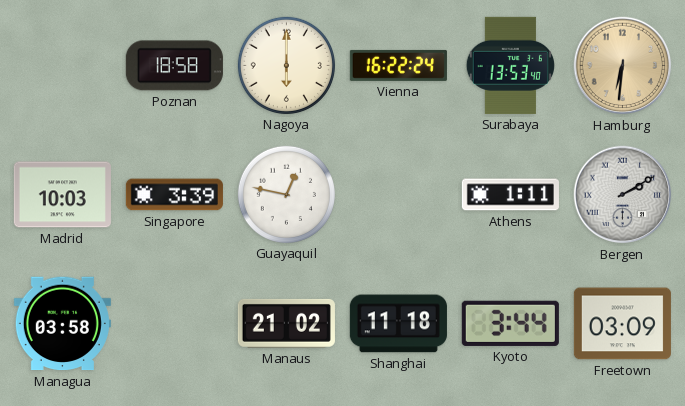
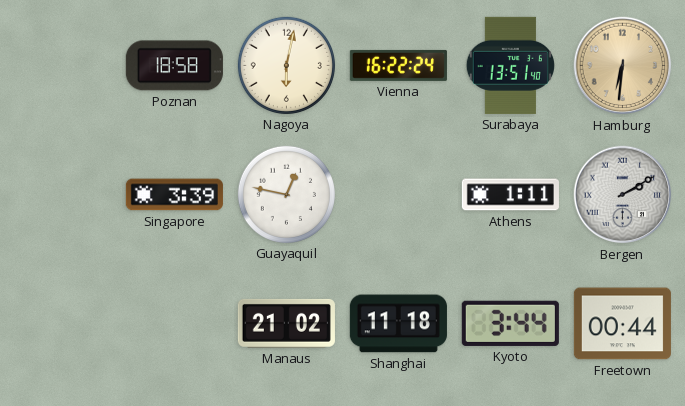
Nagoya: 6:00 -> 6:02
Surabaya: 13:53 -> 13:51
Madrid: 10:03 -> none
Managua: 03:58 -> none
Freetown: 03:09 -> 00:44
